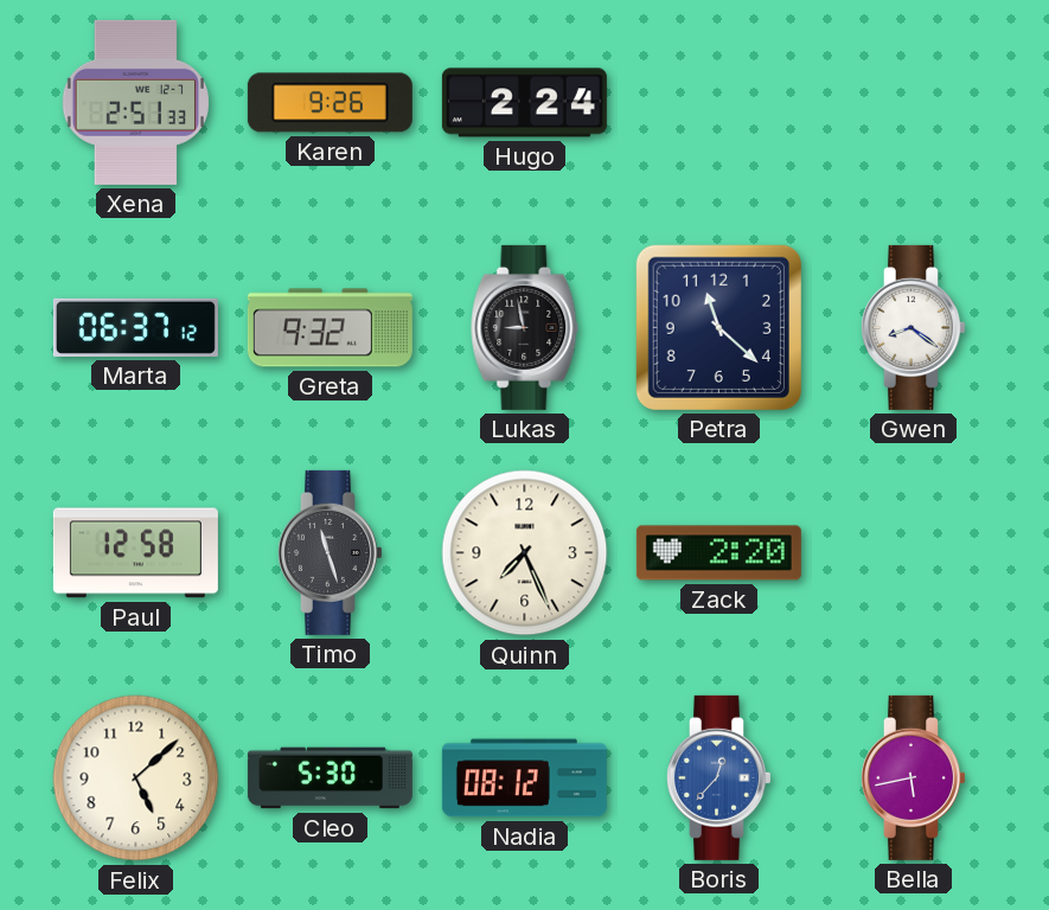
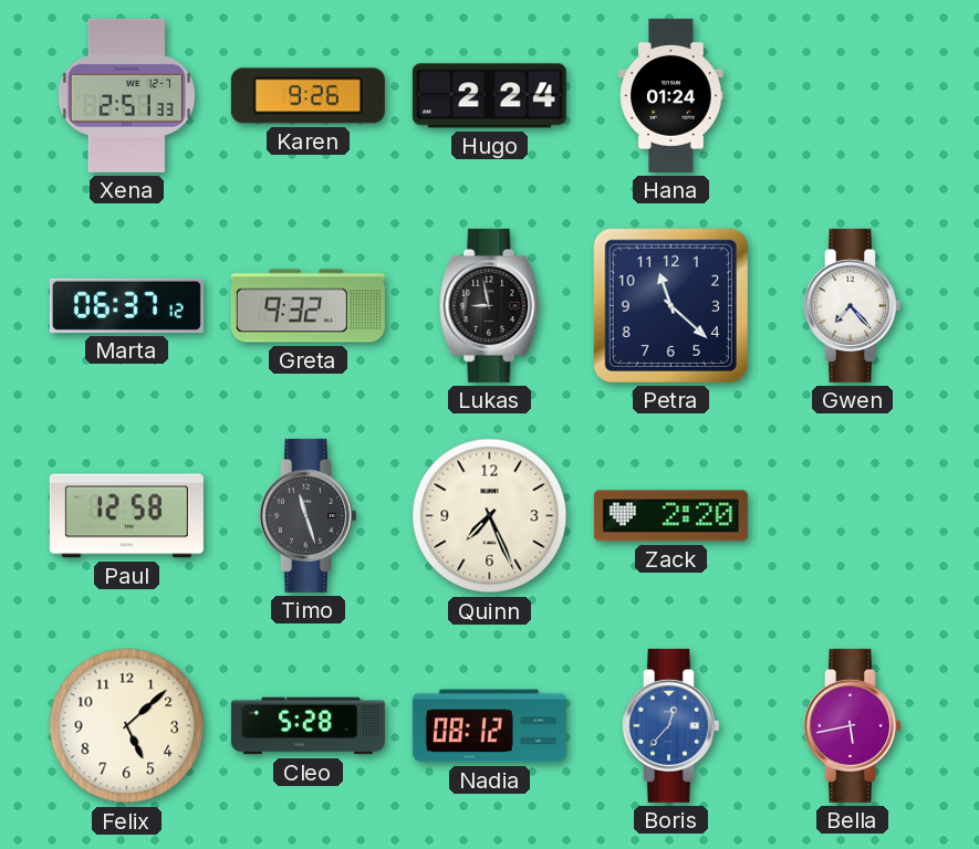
Hana: none -> 01:24
Gwen: 8:21 -> 7:23
Cleo: 5:30 -> 5:28
